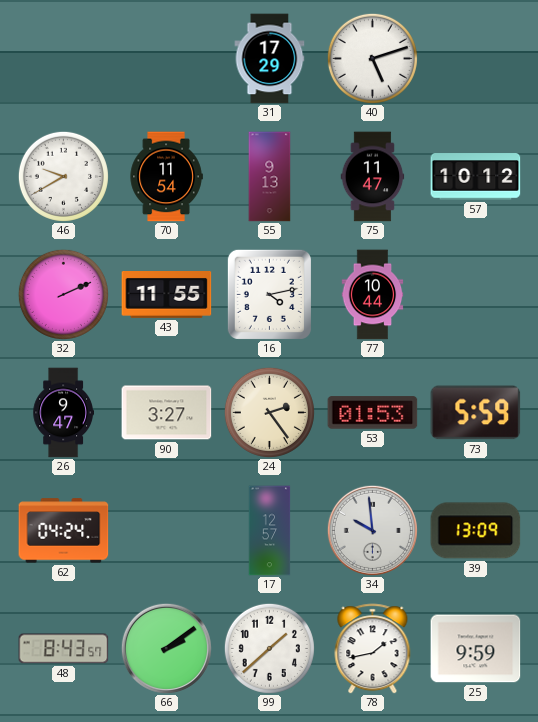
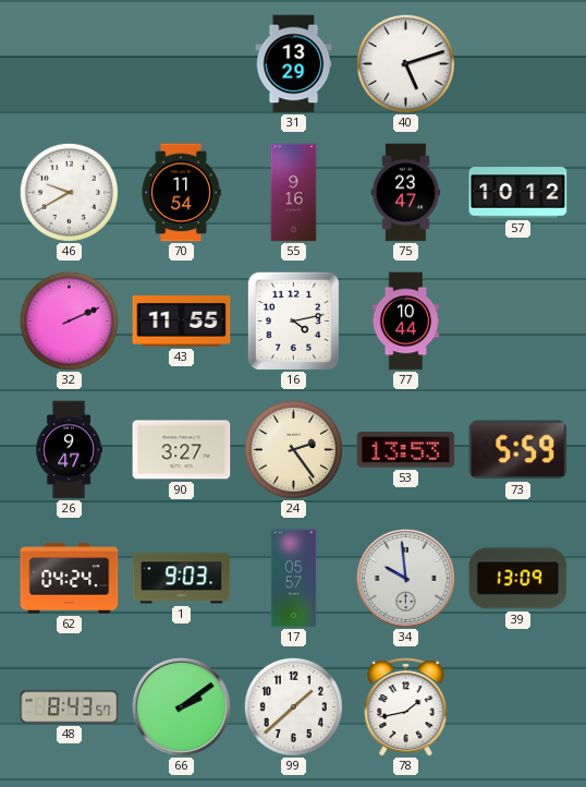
31: 17:29 -> 13:29
55: 9:13 -> 9:16
75: 11:47 -> 23:47
53: 01:53 -> 13:53
1: none -> 9:03
17: 12:57 -> 05:57
25: 9:59 -> none
